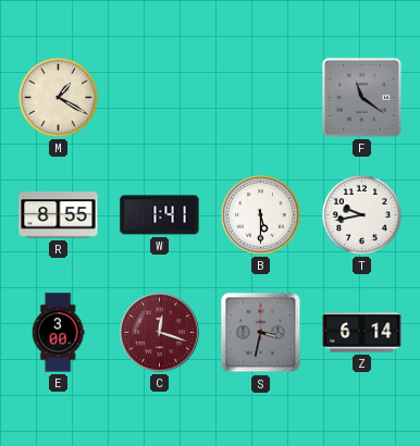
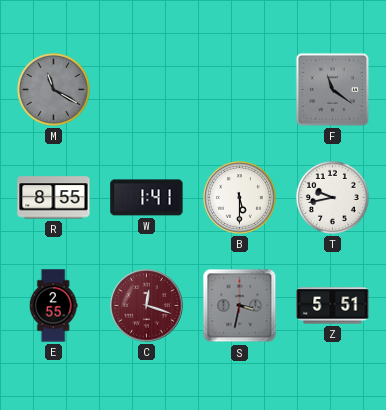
M: 1:20 -> 11:20
M dial: cream -> grey
E: 3:00 -> 2:55
Z: 6:14 -> 5:51
